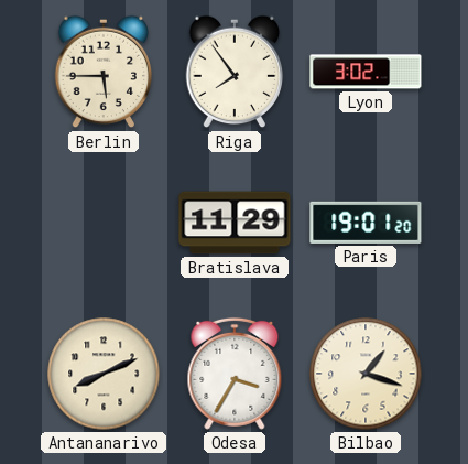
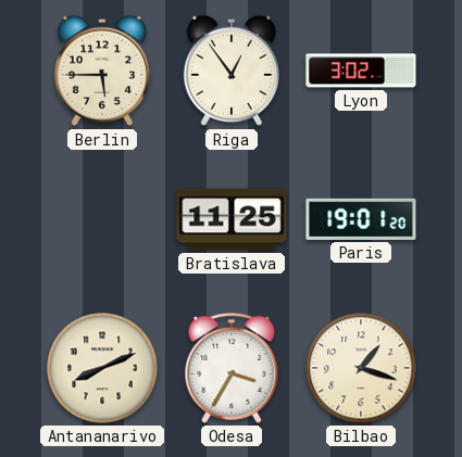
Riga: 7:54 -> 12:54
Bratislava: 11:29 -> 11:25
